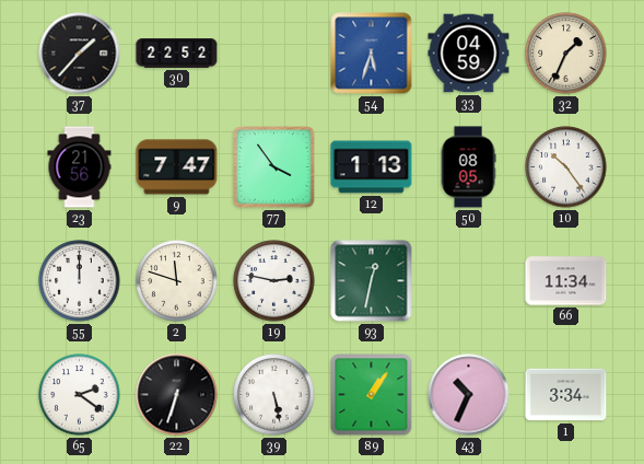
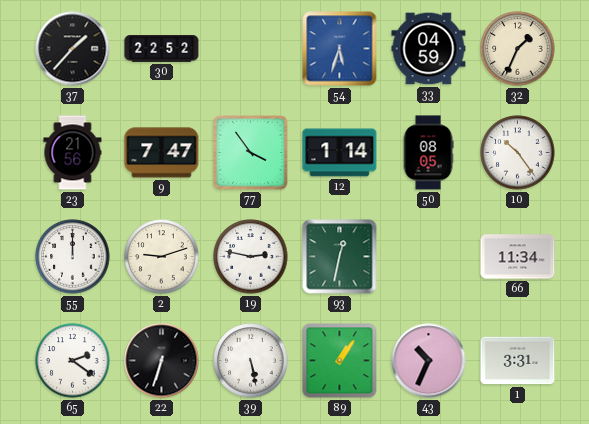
12: 1:13 -> 1:14
2: 11:48 -> 9:12
1: 3:34 -> 3:31
